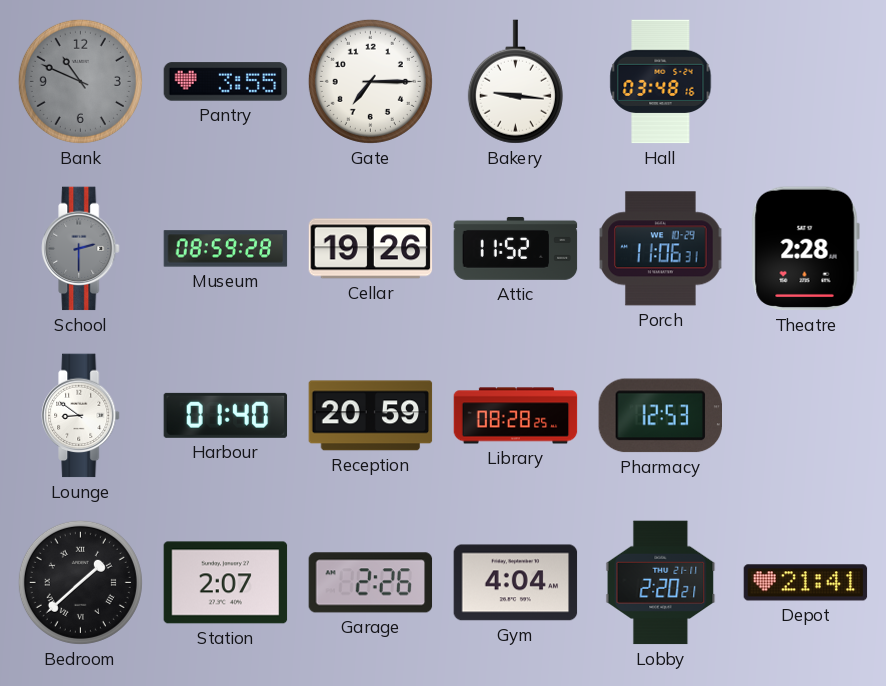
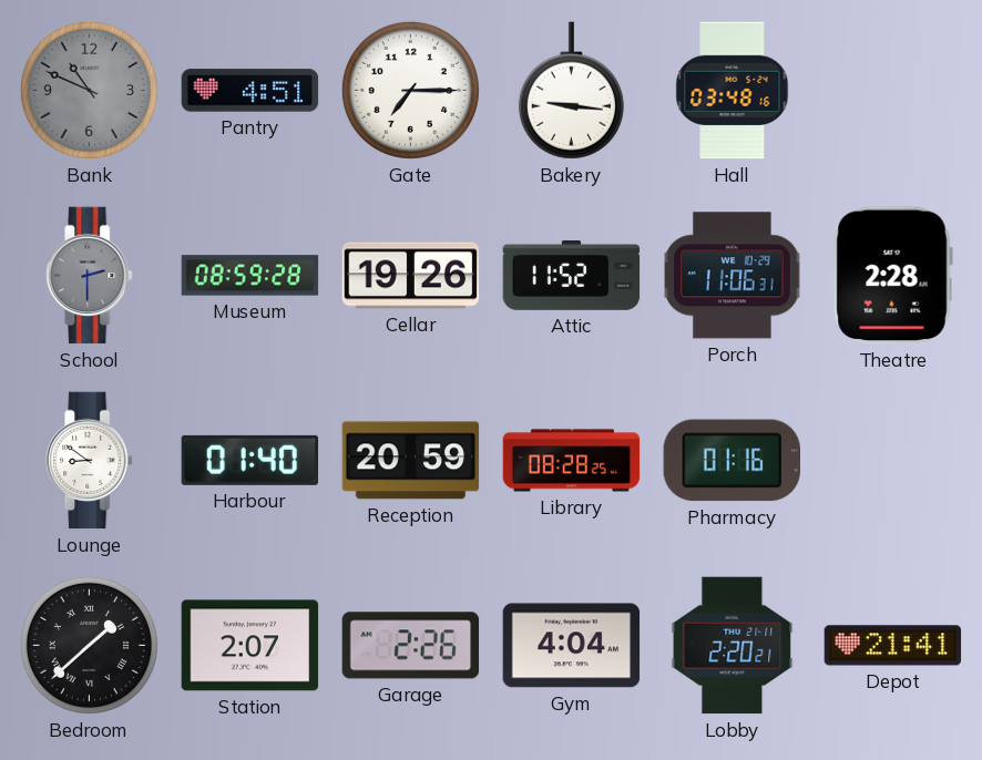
Pantry: 3:55 -> 4:51
Pharmacy: 12:53 -> 01:16
